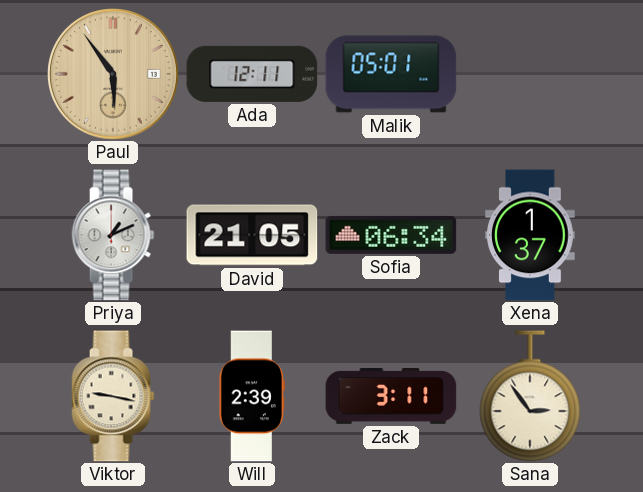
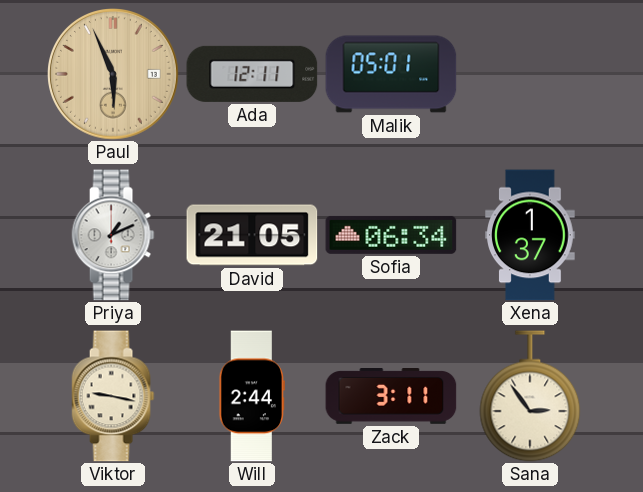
Paul: 5:54 -> 5:56
Will: 2:39 -> 2:44
